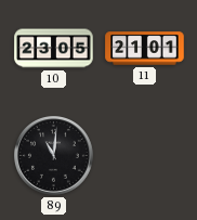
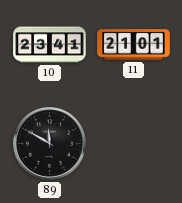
10: 23:05 -> 23:41
89: 11:01 -> 11:50
